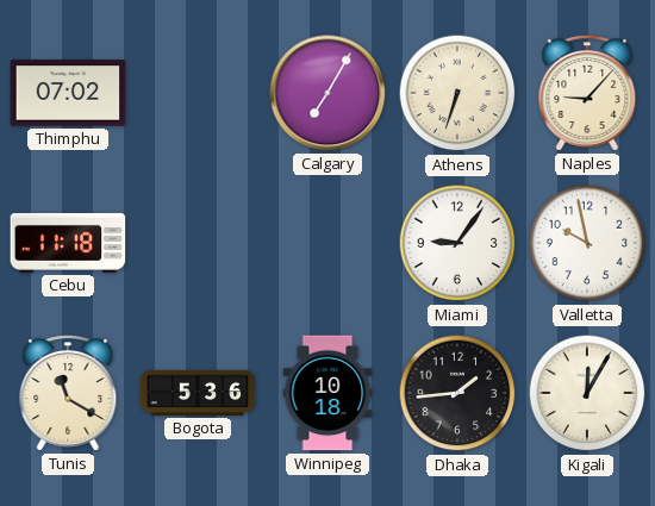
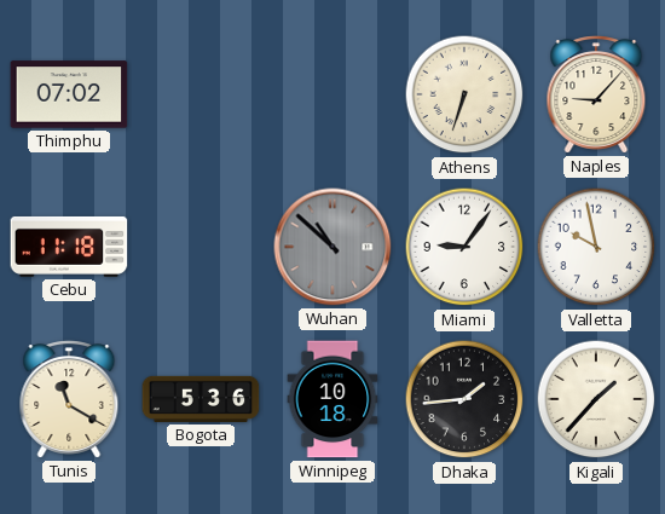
Calgary: 7:05 -> none
Wuhan: none -> 10:52
Kigali: 12:05 -> 1:37
